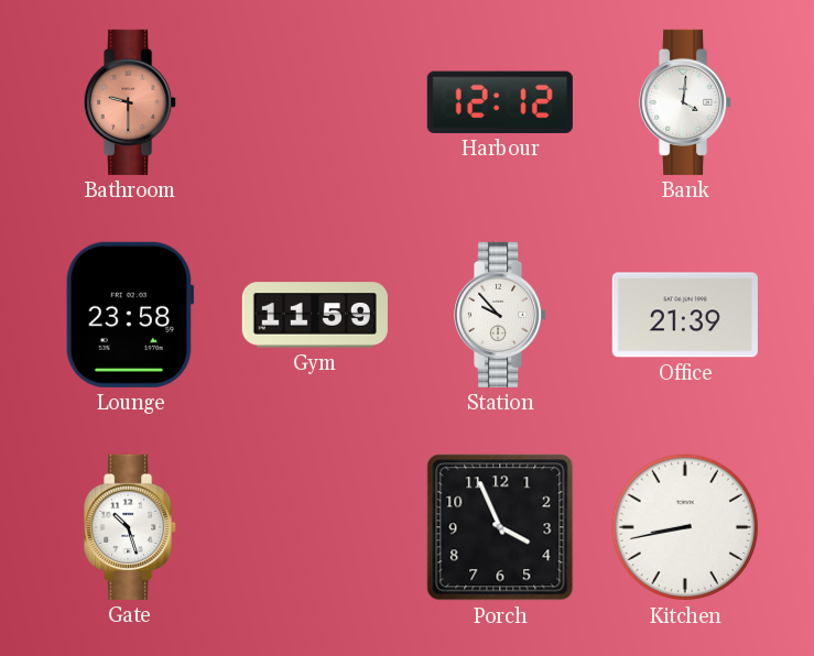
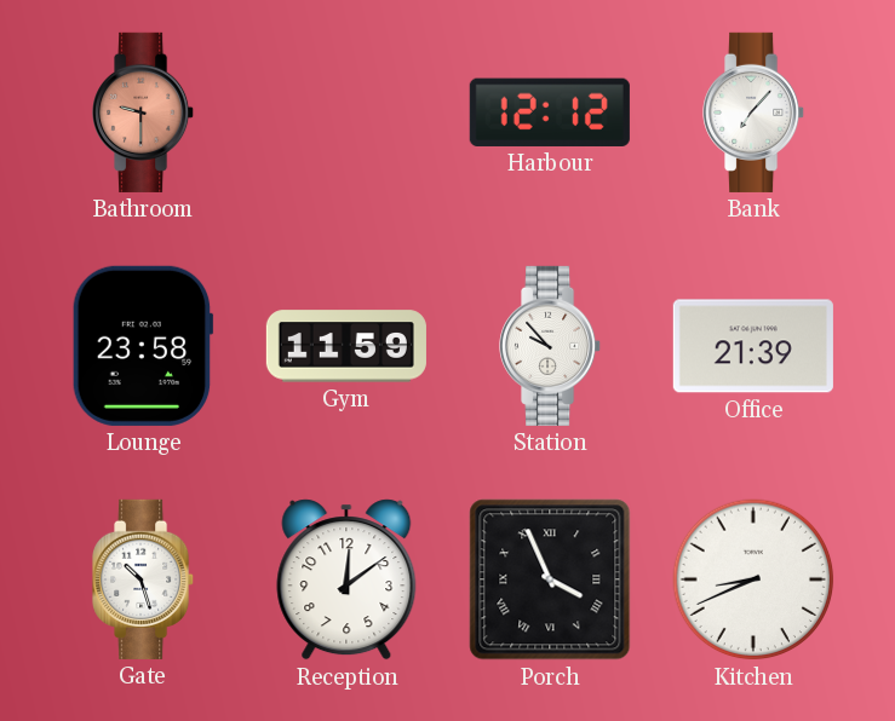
Bank: 4:01 -> 7:07
Reception: none -> 12:09
Porch numerals: Arabic -> Roman
Kitchen: 8:43 -> 8:41
